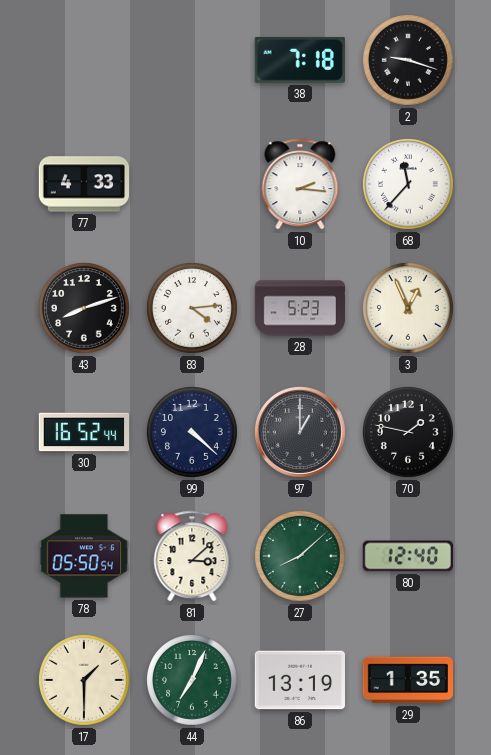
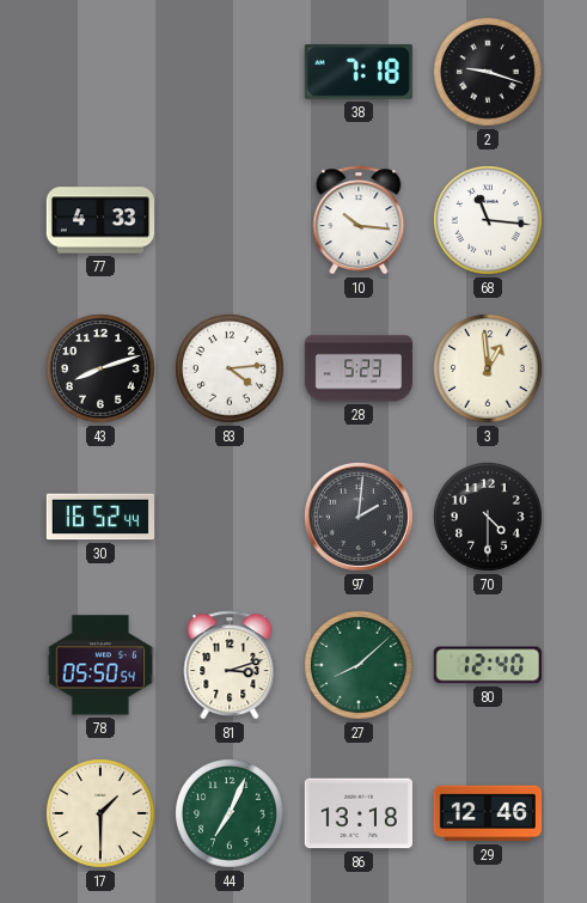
10: 2:16 -> 10:16
68: 11:37 -> 11:16
3: 12:56 -> 12:59
99: 4:22 -> none
97: 1:00 -> 2:01
70: 1:47 -> 4:30
81: 3:08 -> 3:12
86: 13:19 -> 13:18
29: 1:35 -> 12:46
